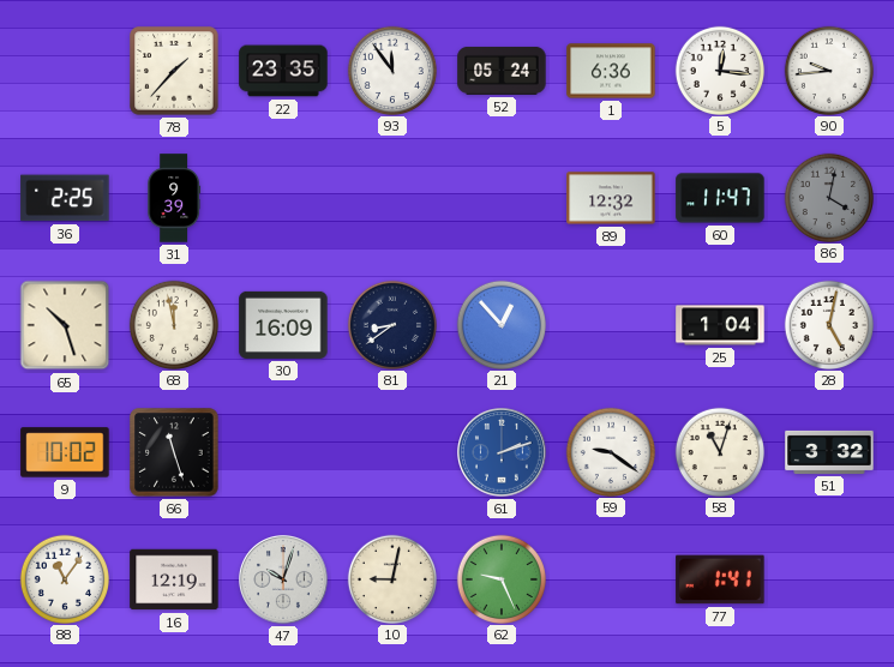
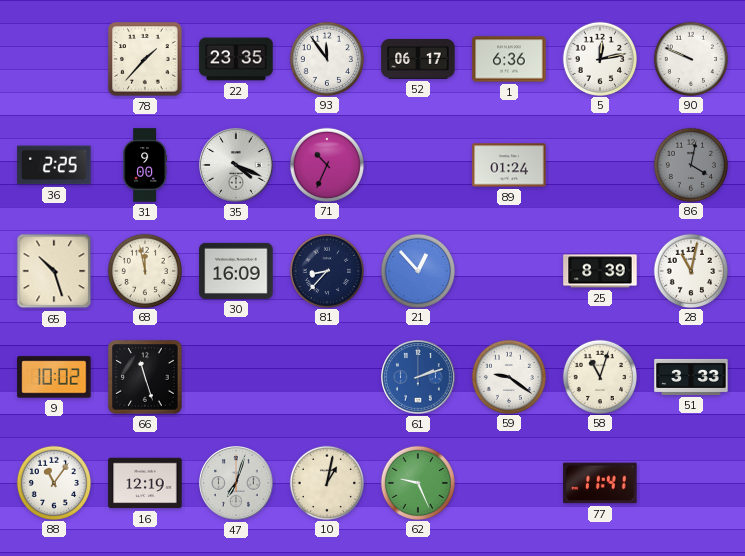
52: 05:24 -> 06:17
5: 12:16 -> 12:13
90: 9:44 -> 9:49
31: 9:39 -> 9:00
35: none -> 4:19
71: none -> 10:34
89: 12:32 -> 01:24
60: 11:47 -> none
81: 8:39 -> 8:37
25: 1:04 -> 8:39
28: 5:02 -> 11:02
51: 3:32 -> 3:33
47: 10:03 -> 7:03
10: 9:02 -> 1:02
77: 1:41 -> 11:41
